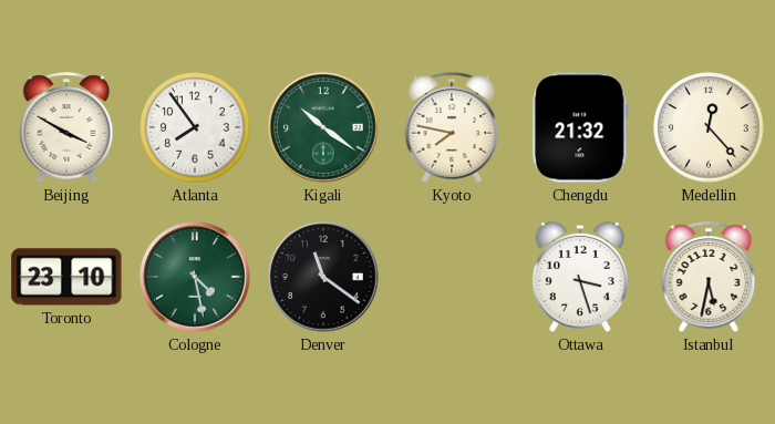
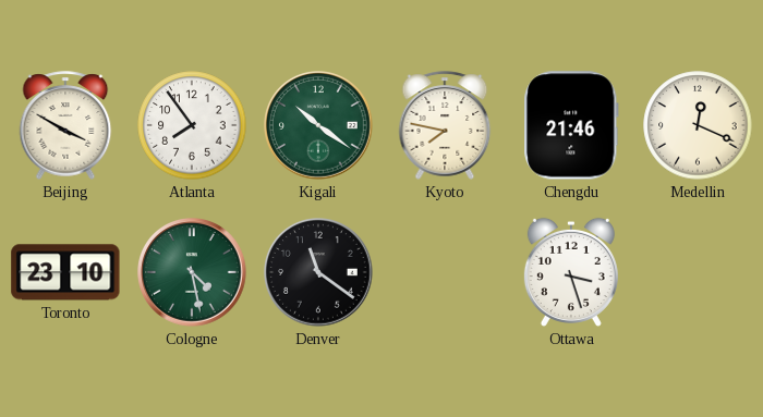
Chengdu: 21:32 -> 21:46
Medellin: 12:23 -> 12:19
Istanbul: 5:32 -> none
